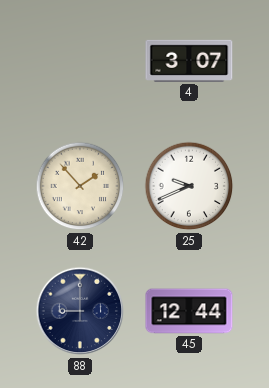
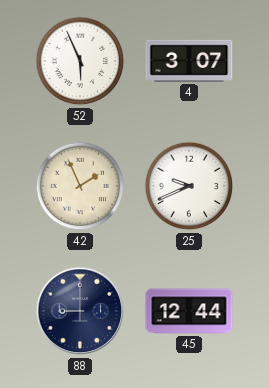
52: none -> 5:56
42: 1:53 -> 1:56
